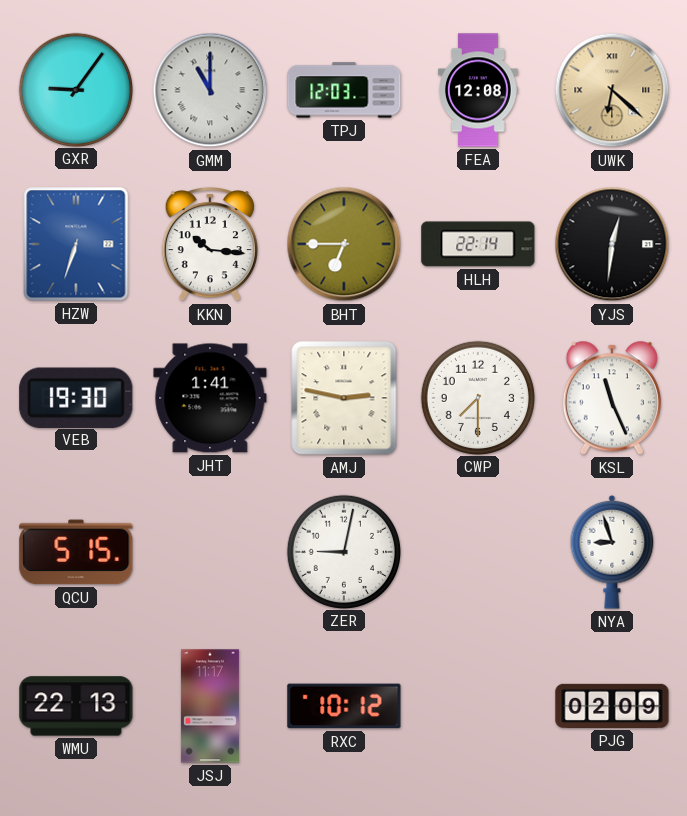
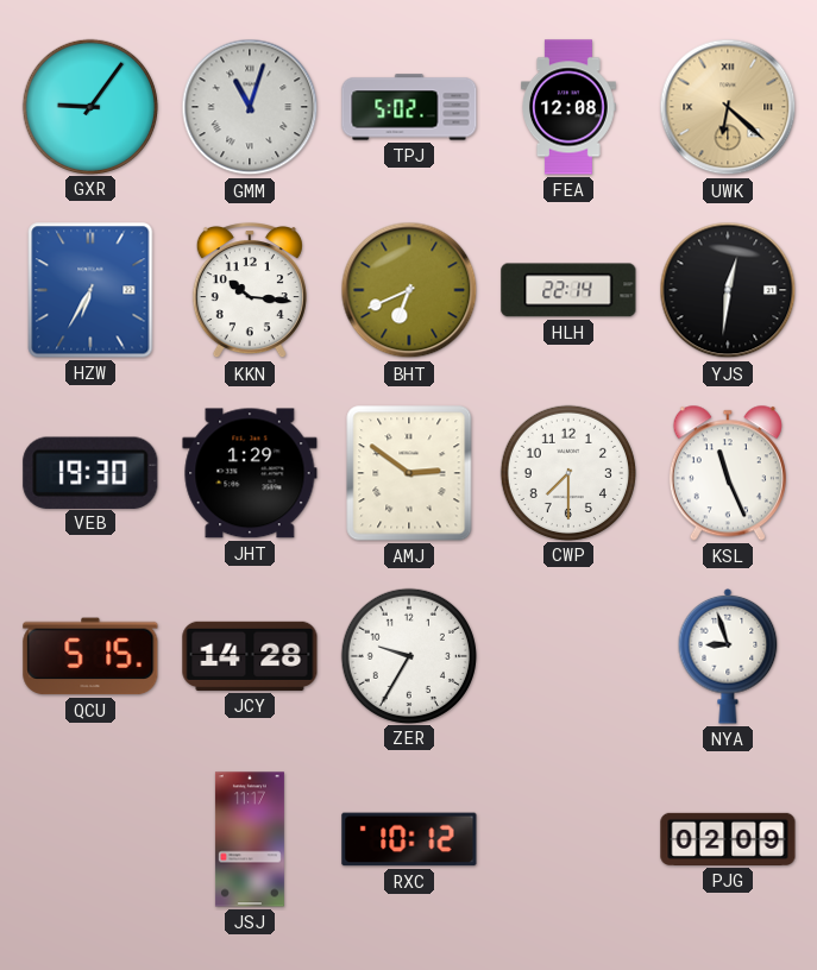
GMM: 11:00 -> 11:03
TPJ: 12:03 -> 5:02
HZW: 6:33 -> 6:35
BHT: 6:45 -> 6:41
JHT: 1:41 -> 1:29
AMJ: 2:47 -> 2:51
JCY: none -> 14:28
ZER: 9:02 -> 9:35
WMU: 22:13 -> none
